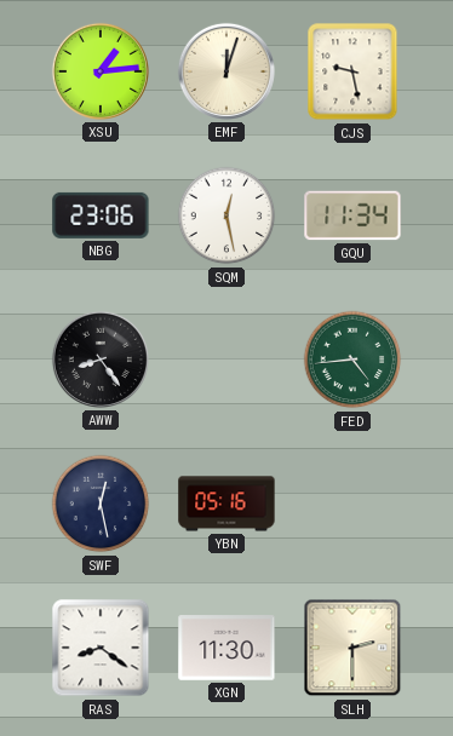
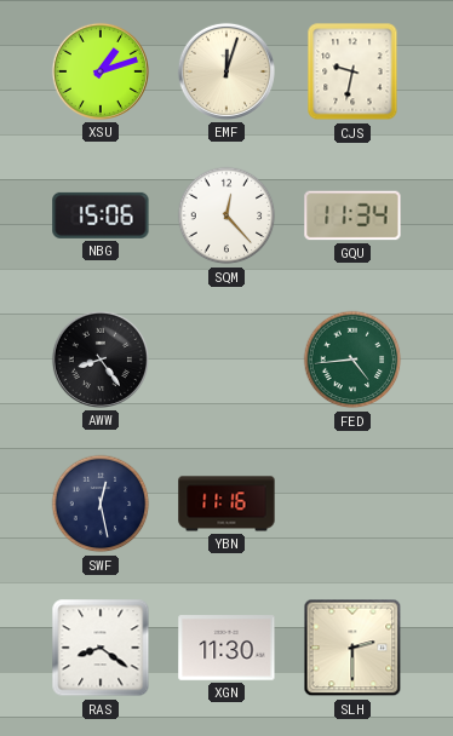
XSU: 1:14 -> 1:12
CJS: 9:28 -> 9:32
NBG: 23:06 -> 15:06
SQM: 12:28 -> 12:23
YBN: 05:16 -> 11:16
